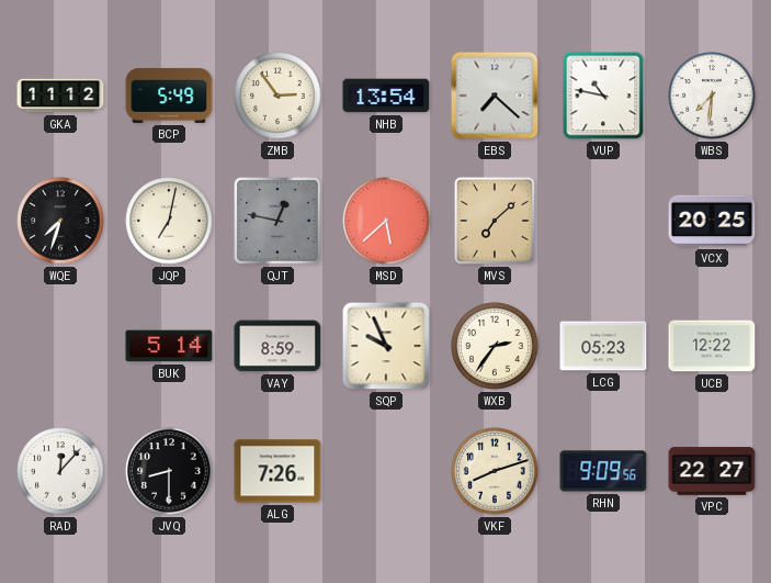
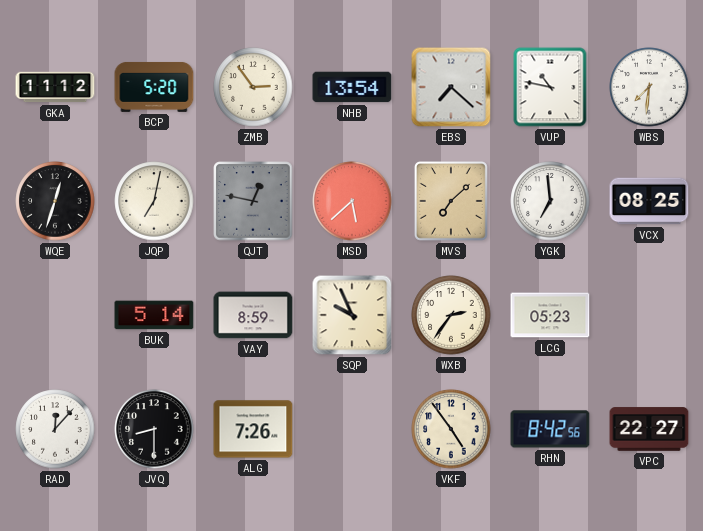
BCP: 5:49 -> 5:20
WQE: 7:33 -> 12:33
YGK: none -> 6:59
VCX: 20:25 -> 08:25
UCB: 12:22 -> none
VKF: 8:12 -> 4:54
RHN: 9:09 -> 8:42
